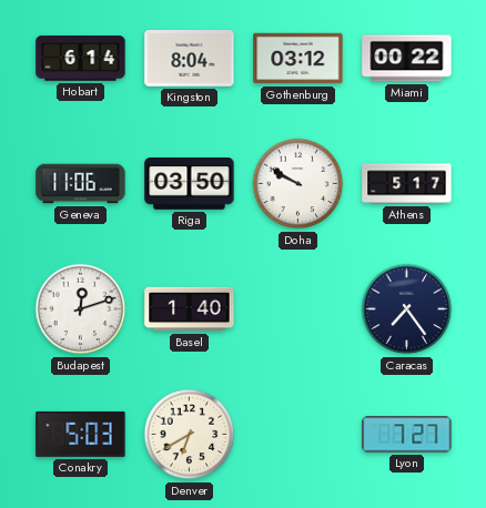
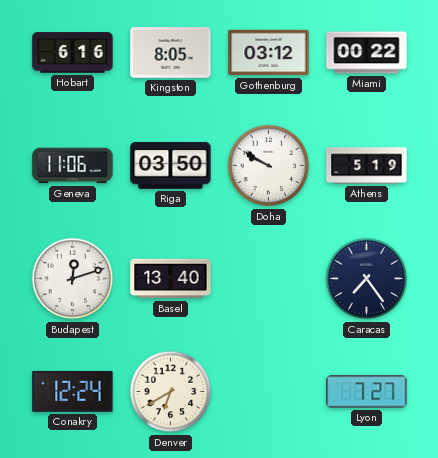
Hobart: 6:14 -> 6:16
Kingston: 8:04 -> 8:05
Athens: 5:17 -> 5:19
Basel: 1:40 -> 13:40
Conakry: 5:03 -> 12:24
